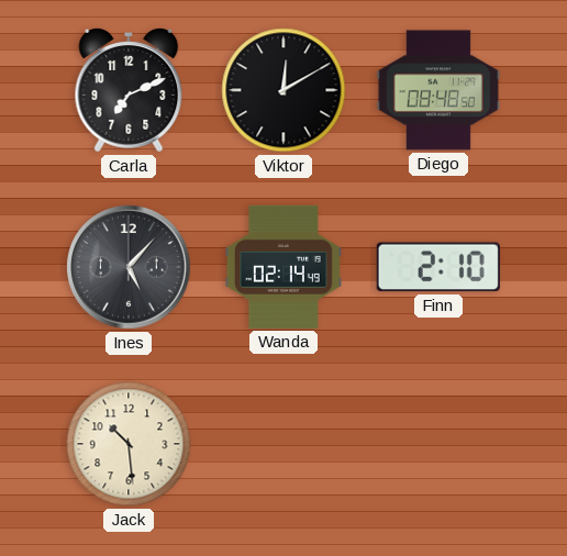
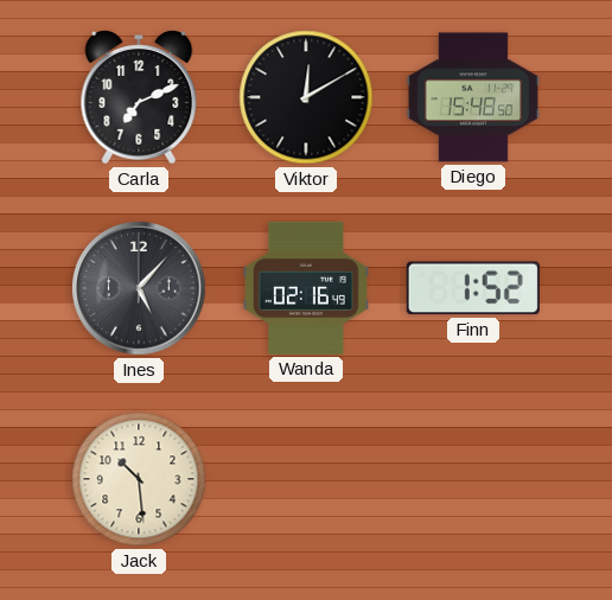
Diego: 08:48 -> 15:48
Wanda: 02:14 -> 02:16
Finn: 2:10 -> 1:52
